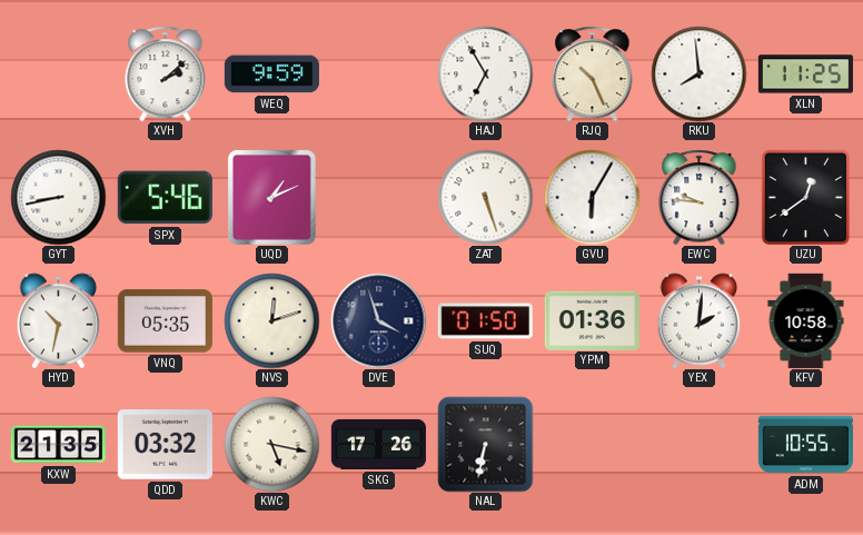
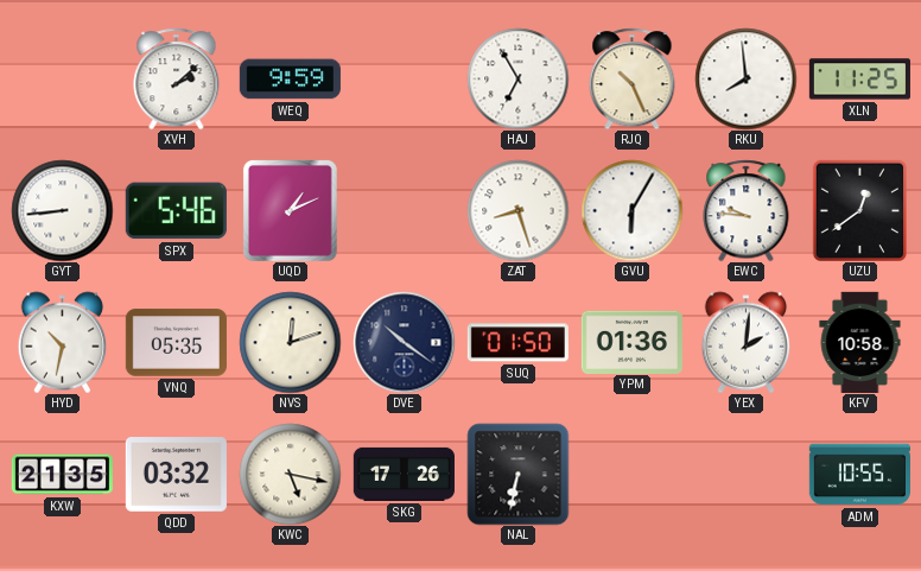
GYT: 8:43 -> 8:44
ZAT: 5:27 -> 8:27
DVE: 3:57 -> 10:21
